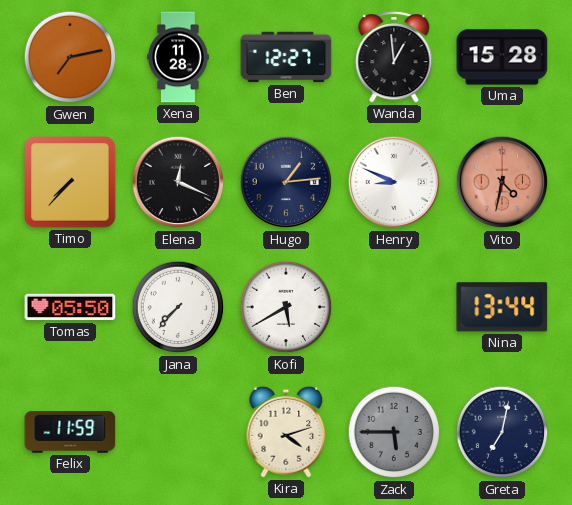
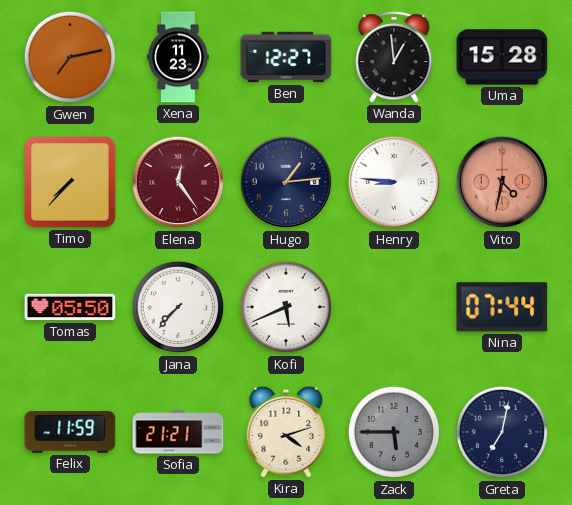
Xena: 11:28 -> 11:23
Elena: 12:19 -> 12:24
Elena dial: black -> burgundy
Henry: 8:49 -> 8:46
Kofi: 5:40 -> 5:41
Nina: 13:44 -> 07:44
Sofia: none -> 21:21
